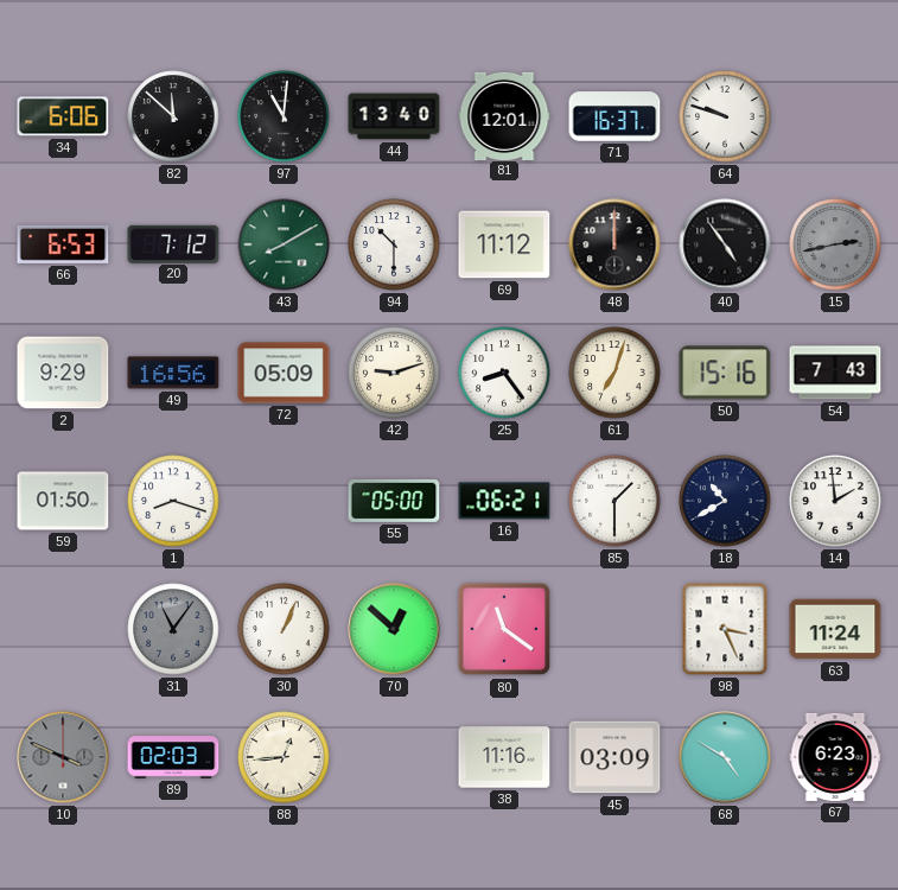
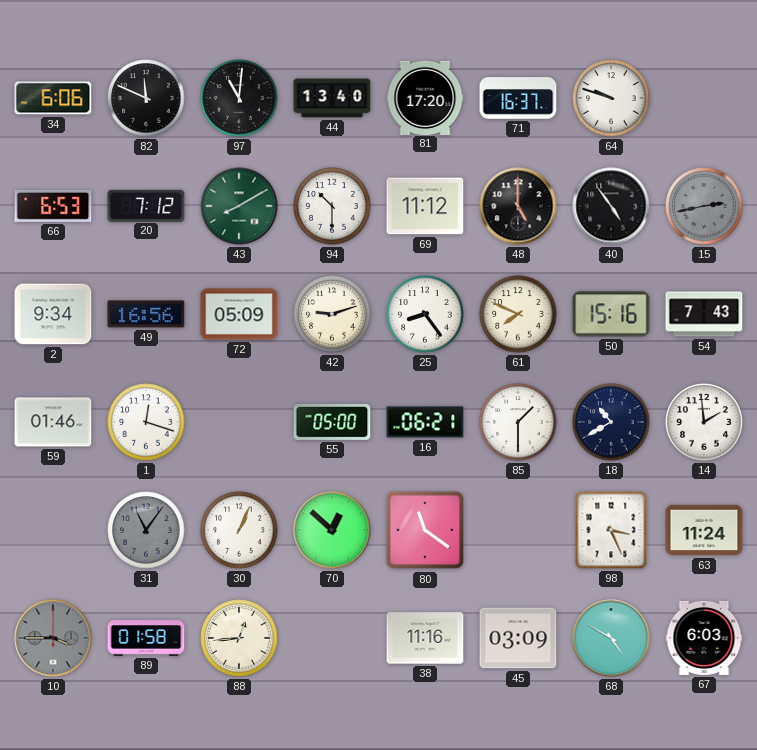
82: 11:52 -> 11:49
81: 12:01 -> 17:20
48: 12:00 -> 5:00
2: 9:29 -> 9:34
61: 7:03 -> 7:49
59: 01:50 -> 01:46
1: 8:18 -> 12:18
10: 3:49 -> 3:45
89: 02:03 -> 01:58
67: 6:23 -> 6:03
